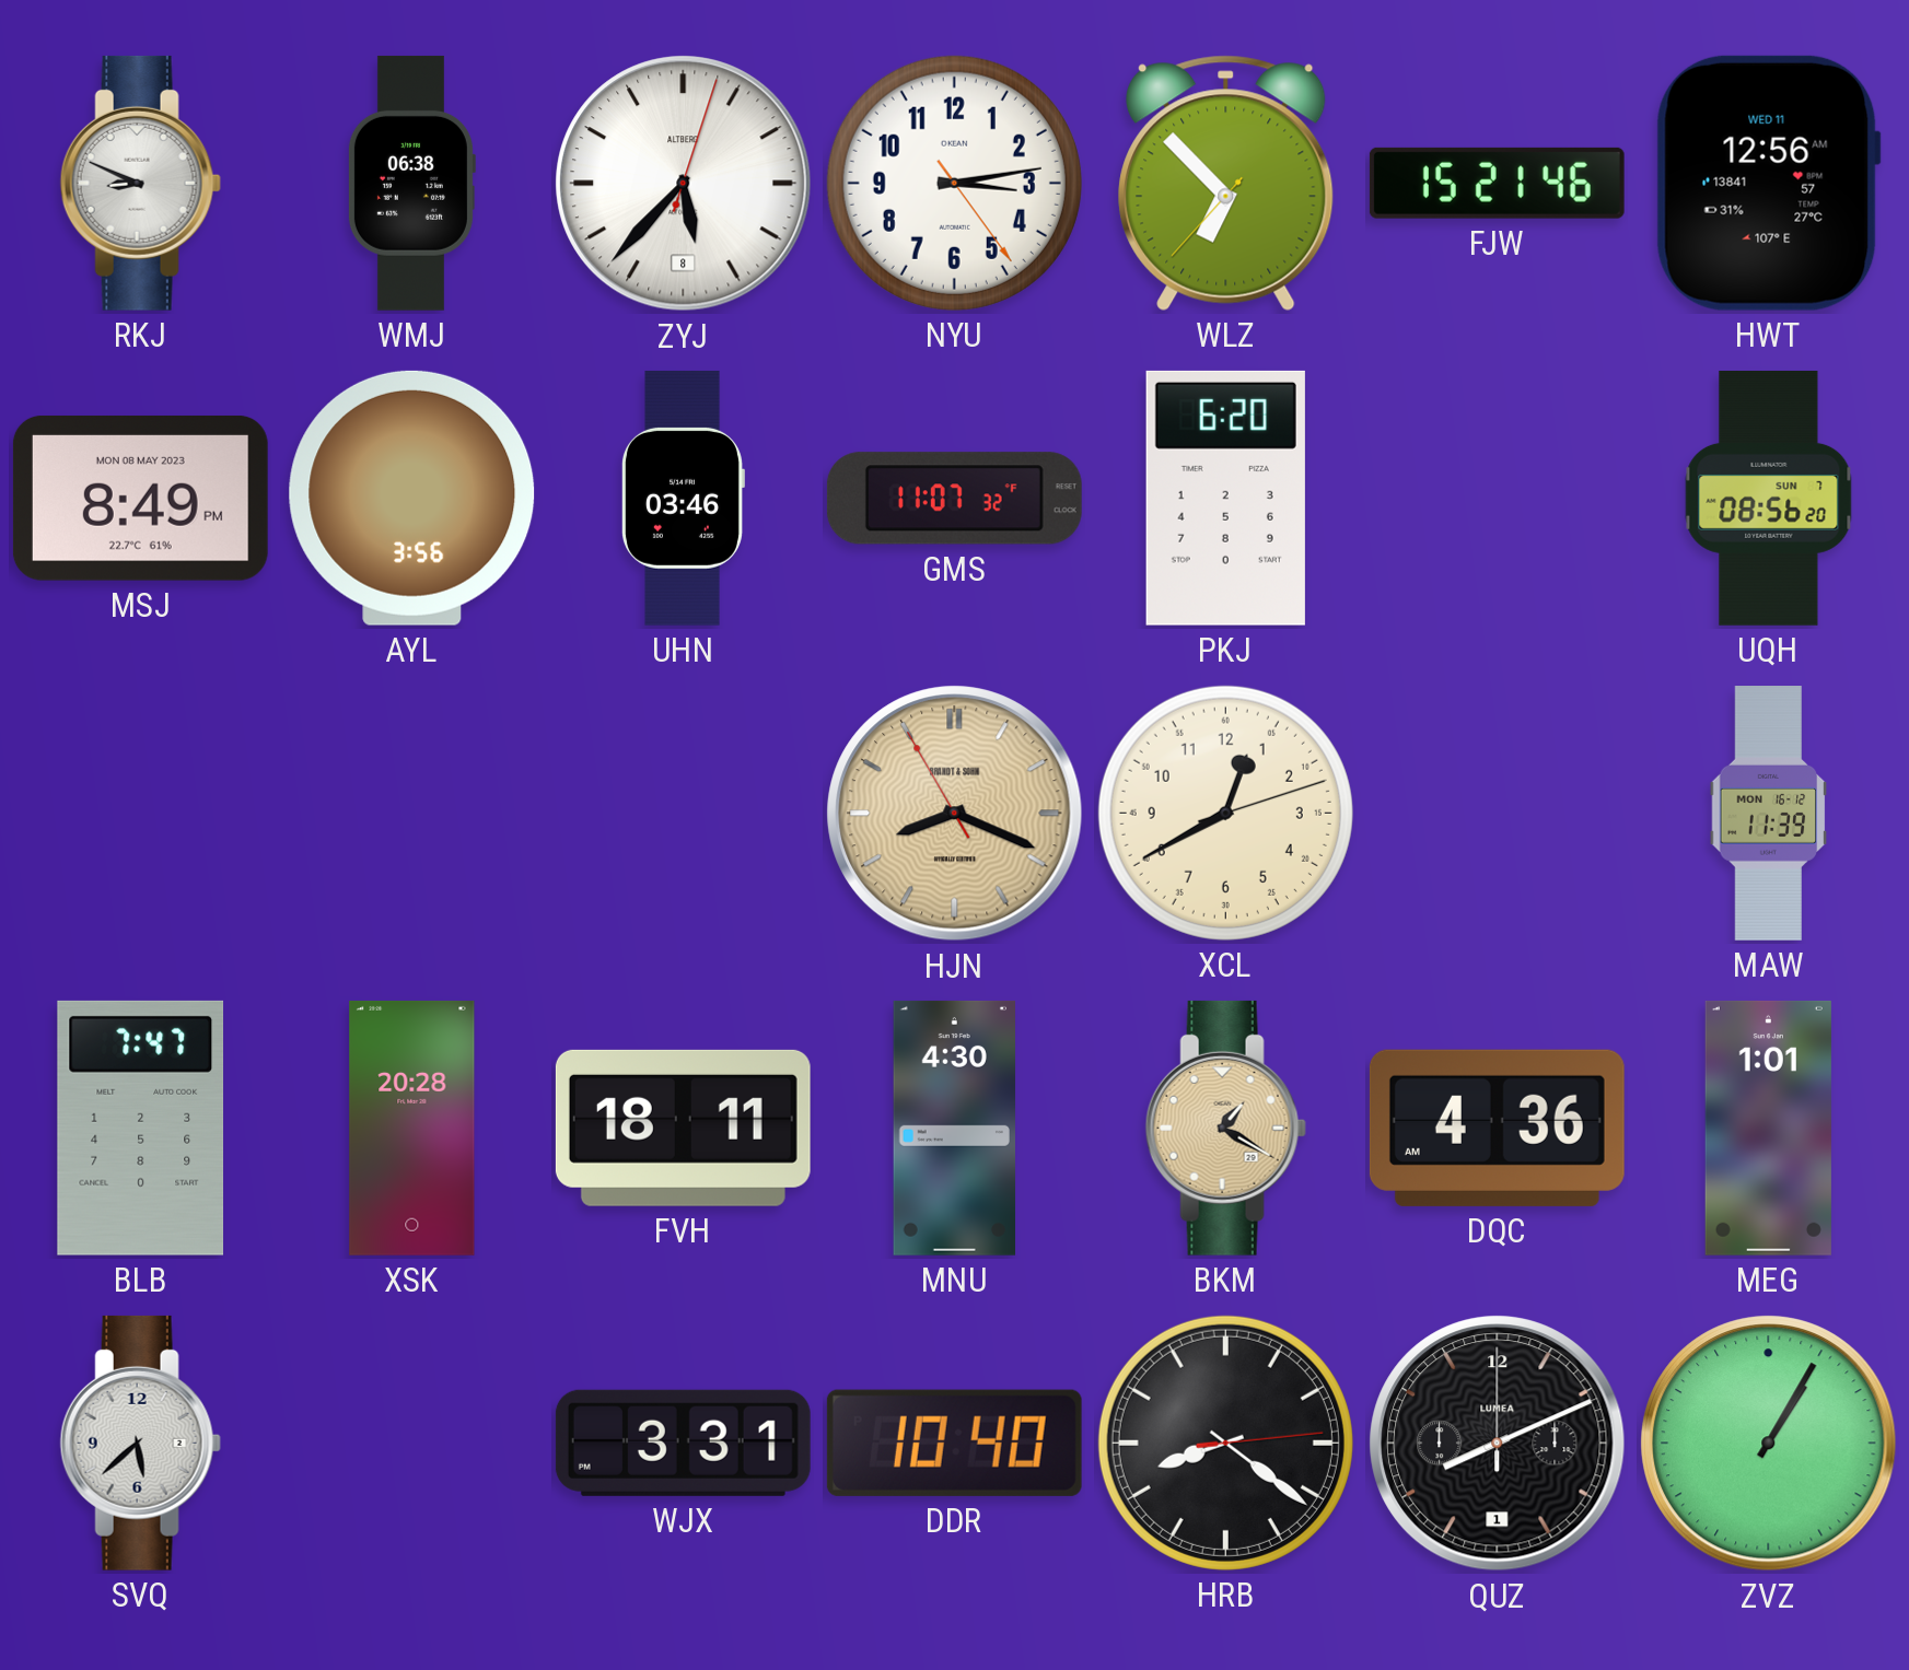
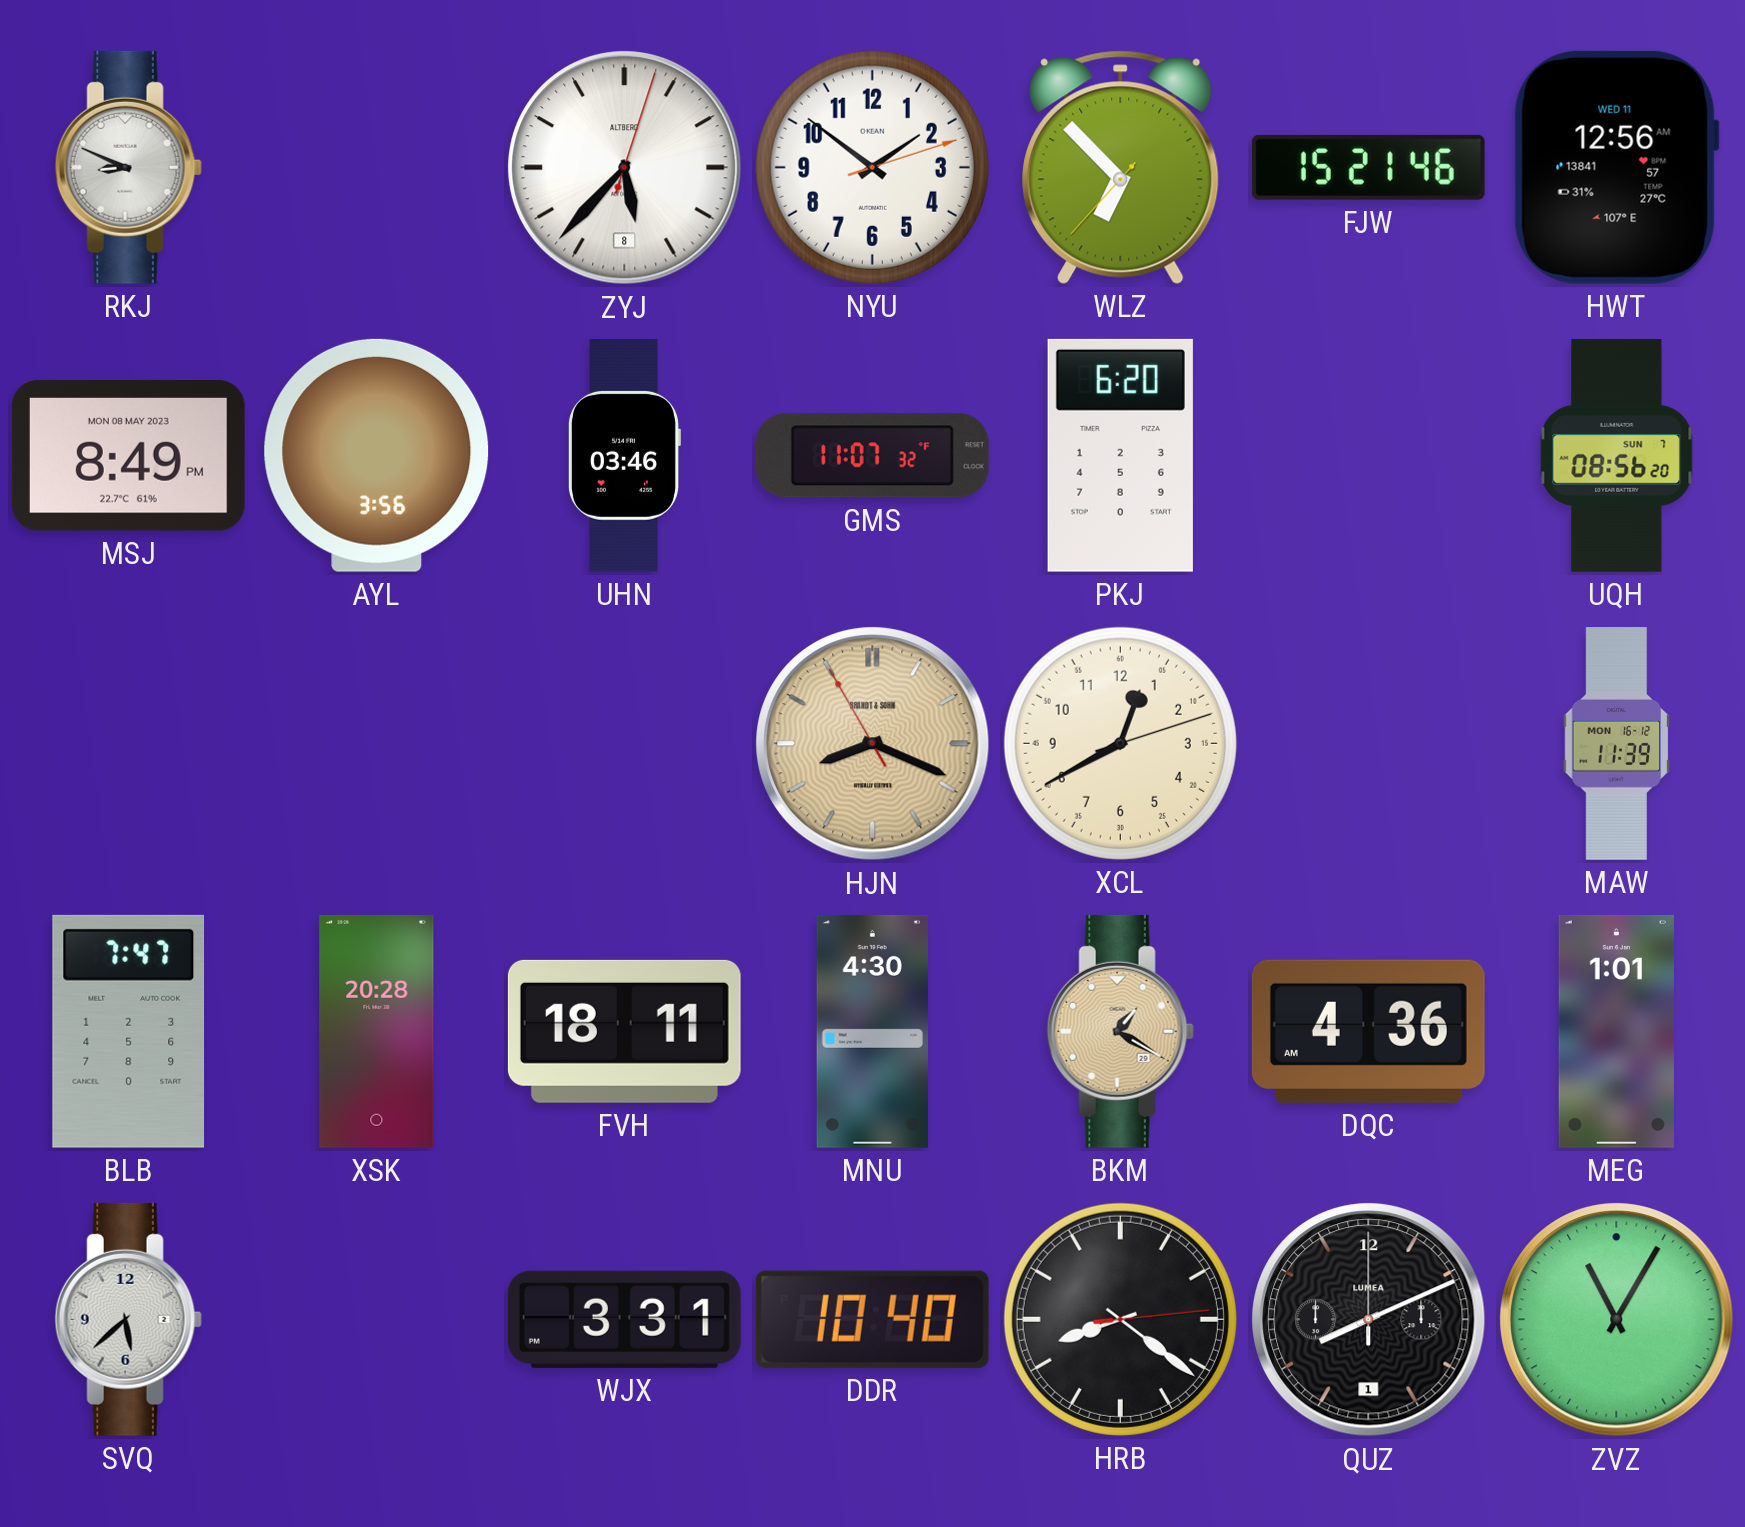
WMJ: 06:38 -> none
NYU: 3:13 -> 1:51
ZVZ: 1:05 -> 11:05
